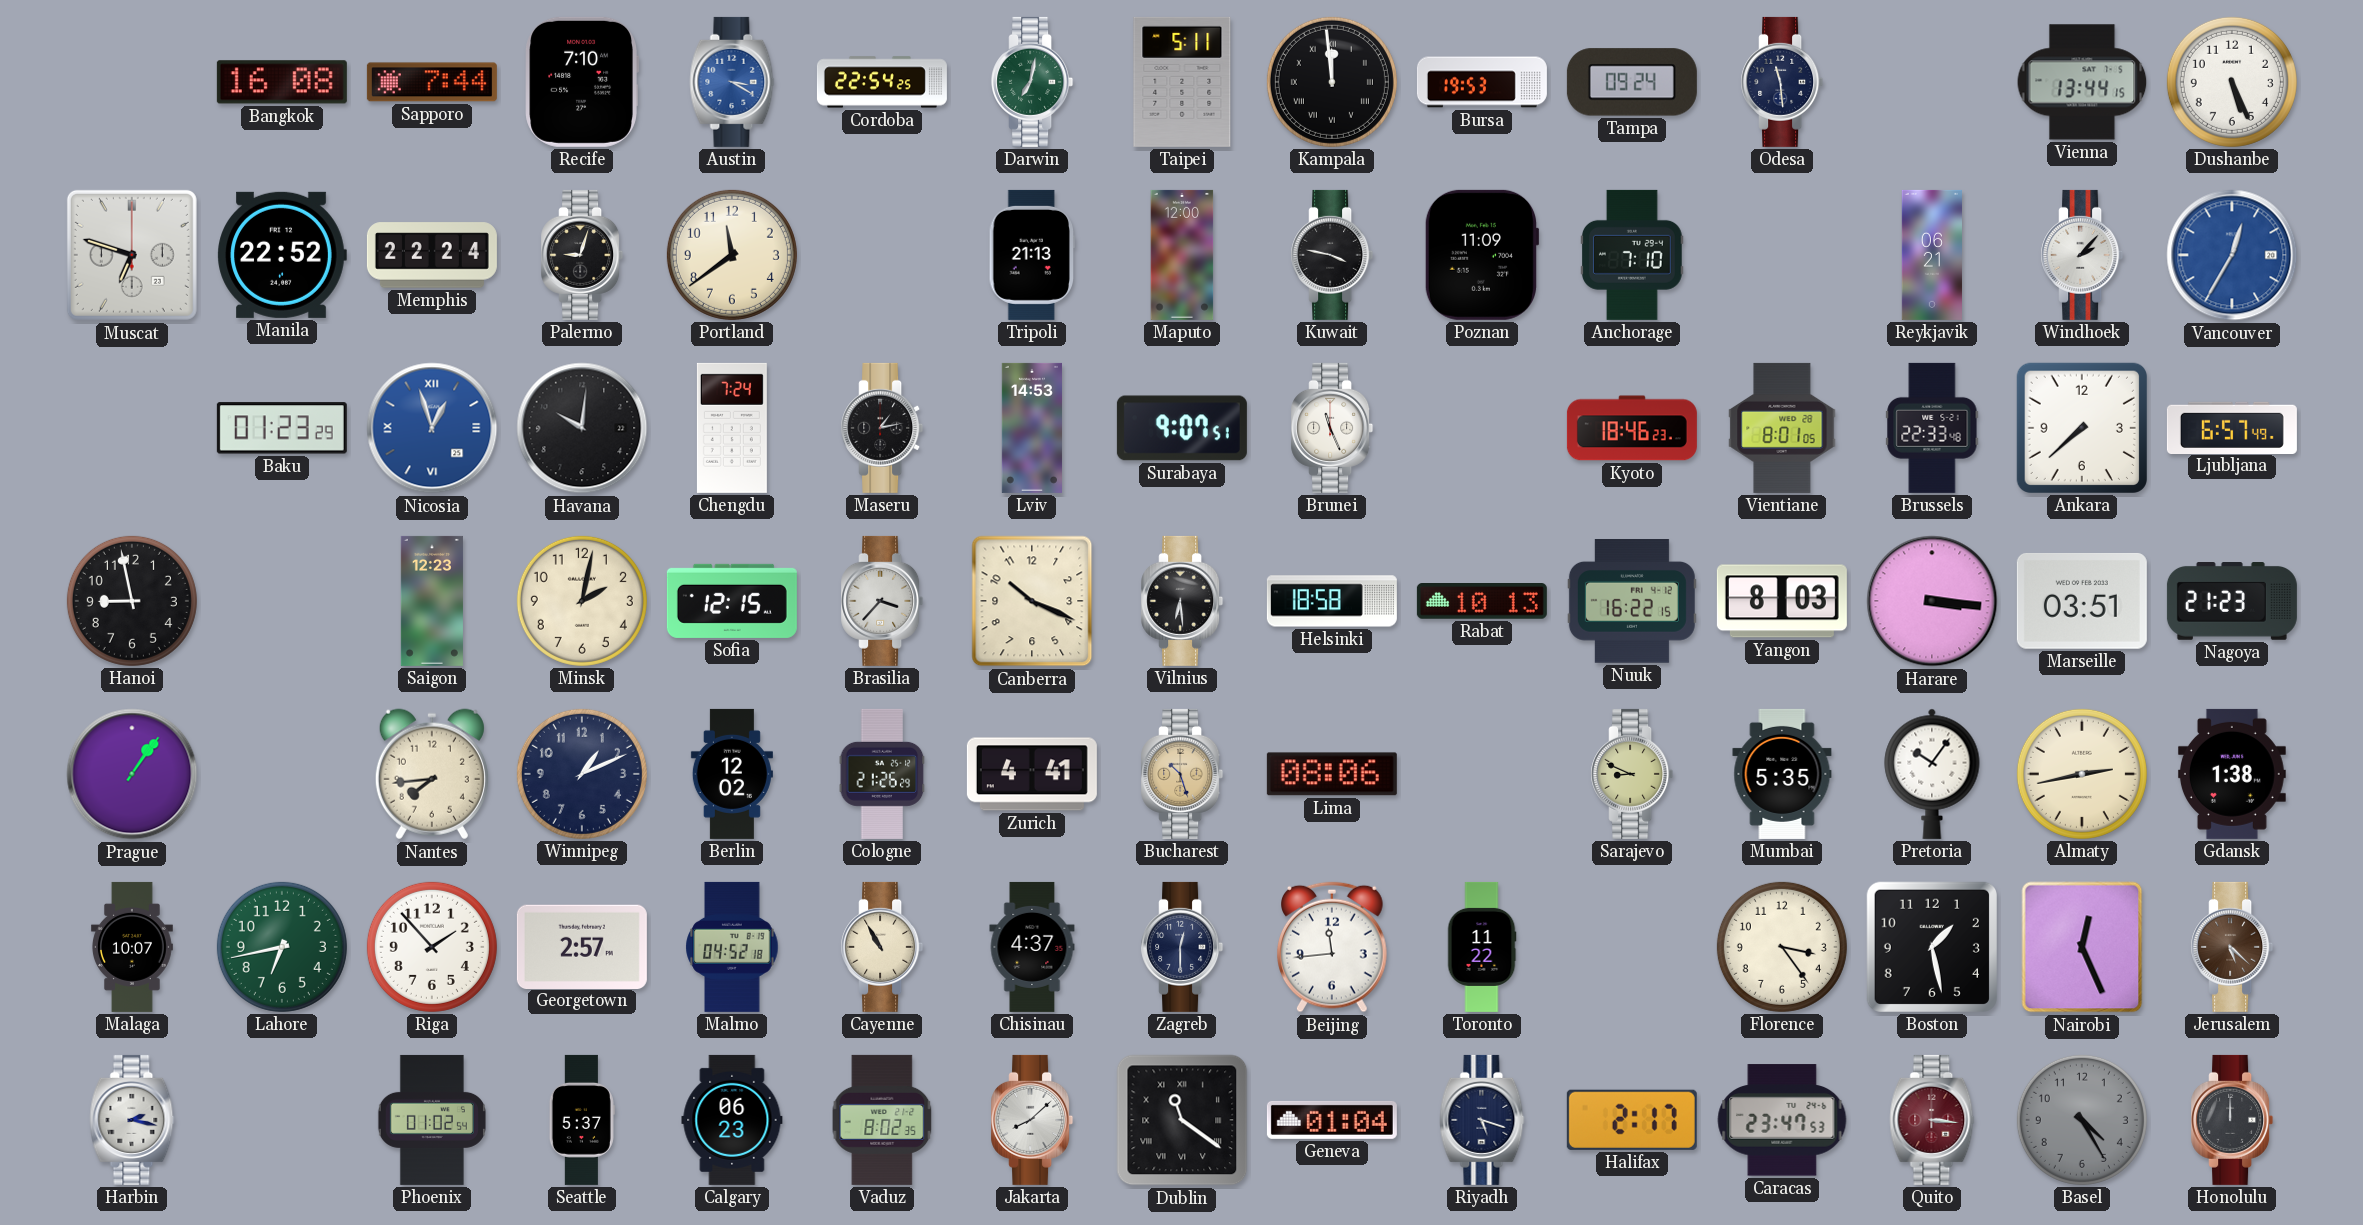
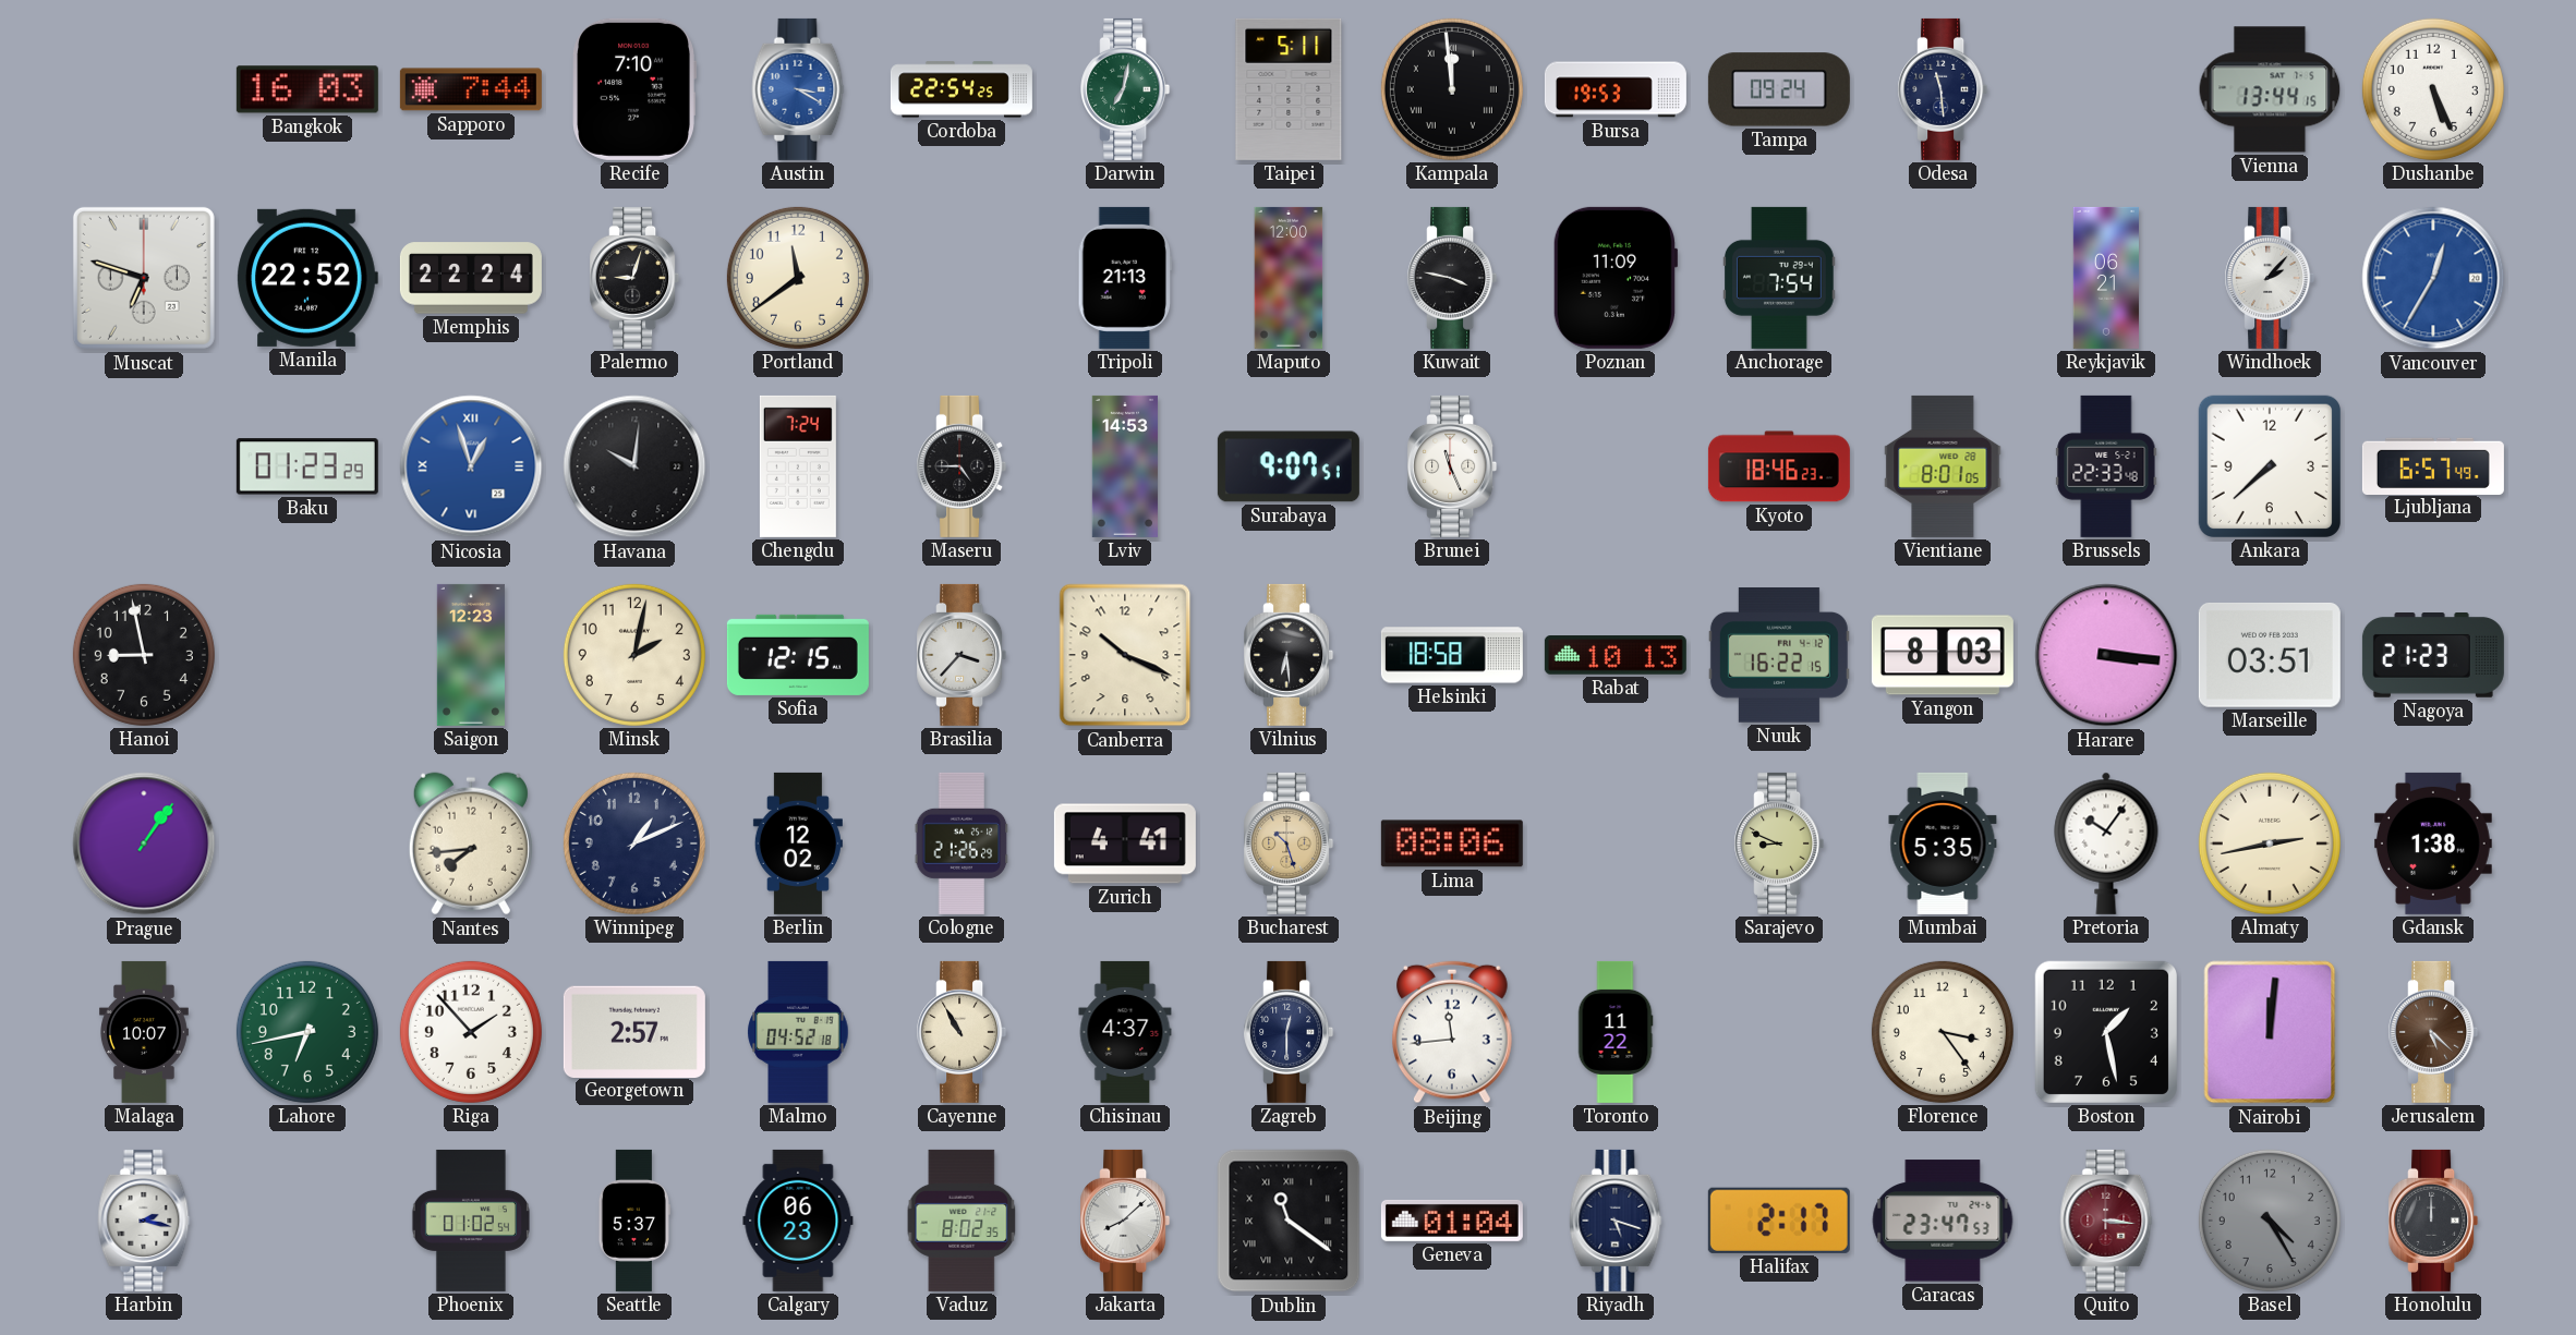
Bangkok: 16:08 -> 16:03
Anchorage: 7:10 -> 7:54
Maseru: 1:13 -> 4:45
Nairobi: 12:26 -> 12:01
